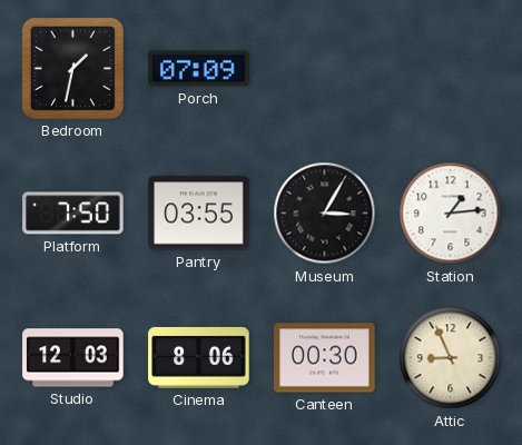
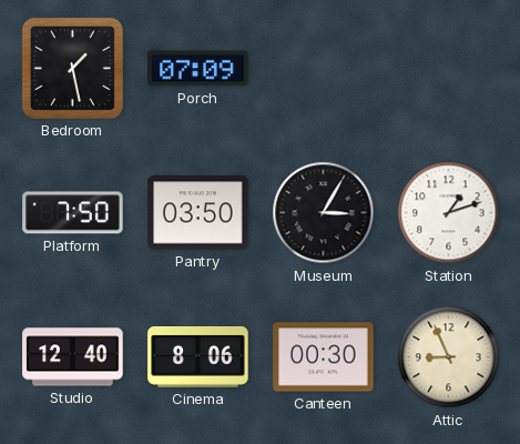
Bedroom: 1:32 -> 1:28
Pantry: 03:55 -> 03:50
Station: 1:14 -> 1:12
Studio: 12:03 -> 12:40
